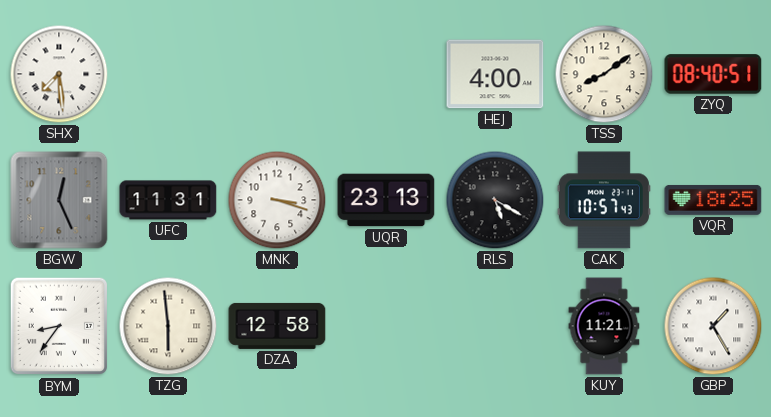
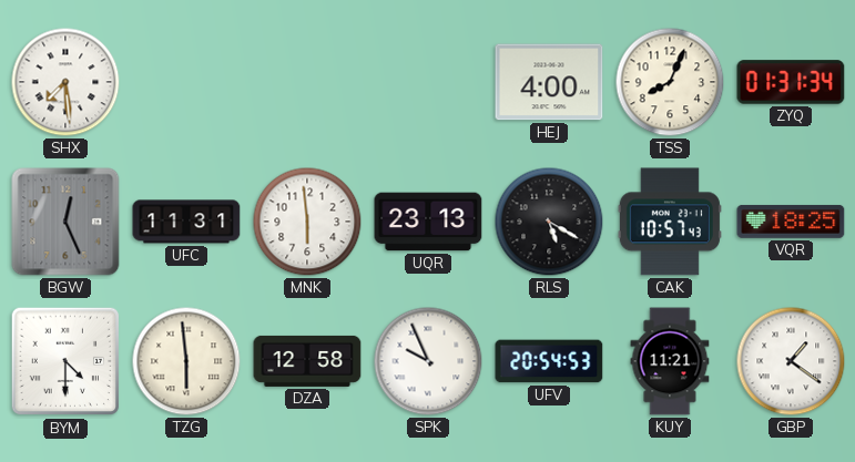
TSS: 8:09 -> 8:04
ZYQ: 08:40 -> 01:31
MNK: 3:18 -> 5:59
BYM: 8:36 -> 4:30
SPK: none -> 9:56
UFV: none -> 20:54
GBP: 1:25 -> 1:21
